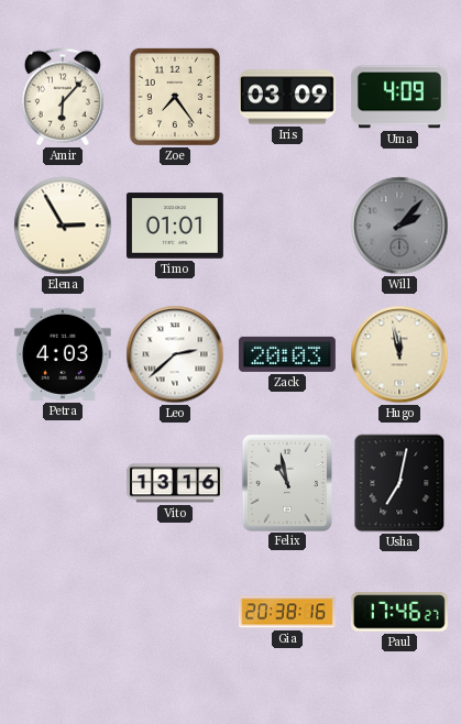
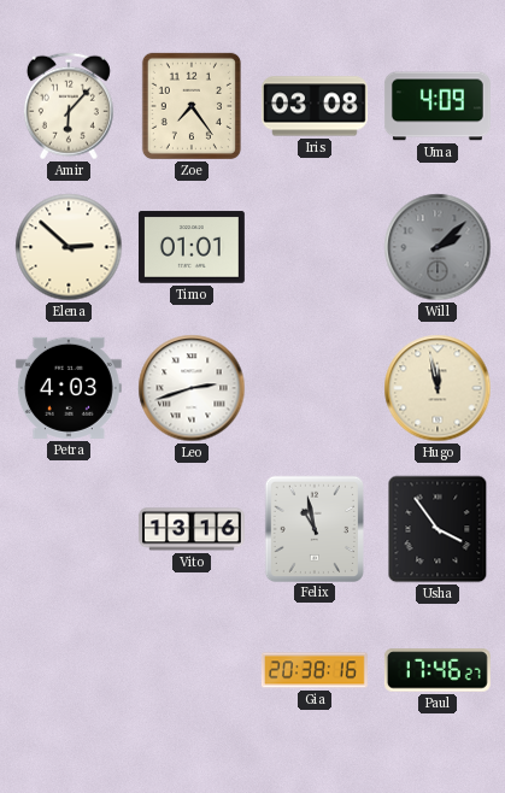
Iris: 03:09 -> 03:08
Elena: 2:55 -> 2:52
Will: 2:07 -> 2:08
Leo: 2:38 -> 2:42
Zack: 20:03 -> none
Usha: 7:02 -> 3:54
